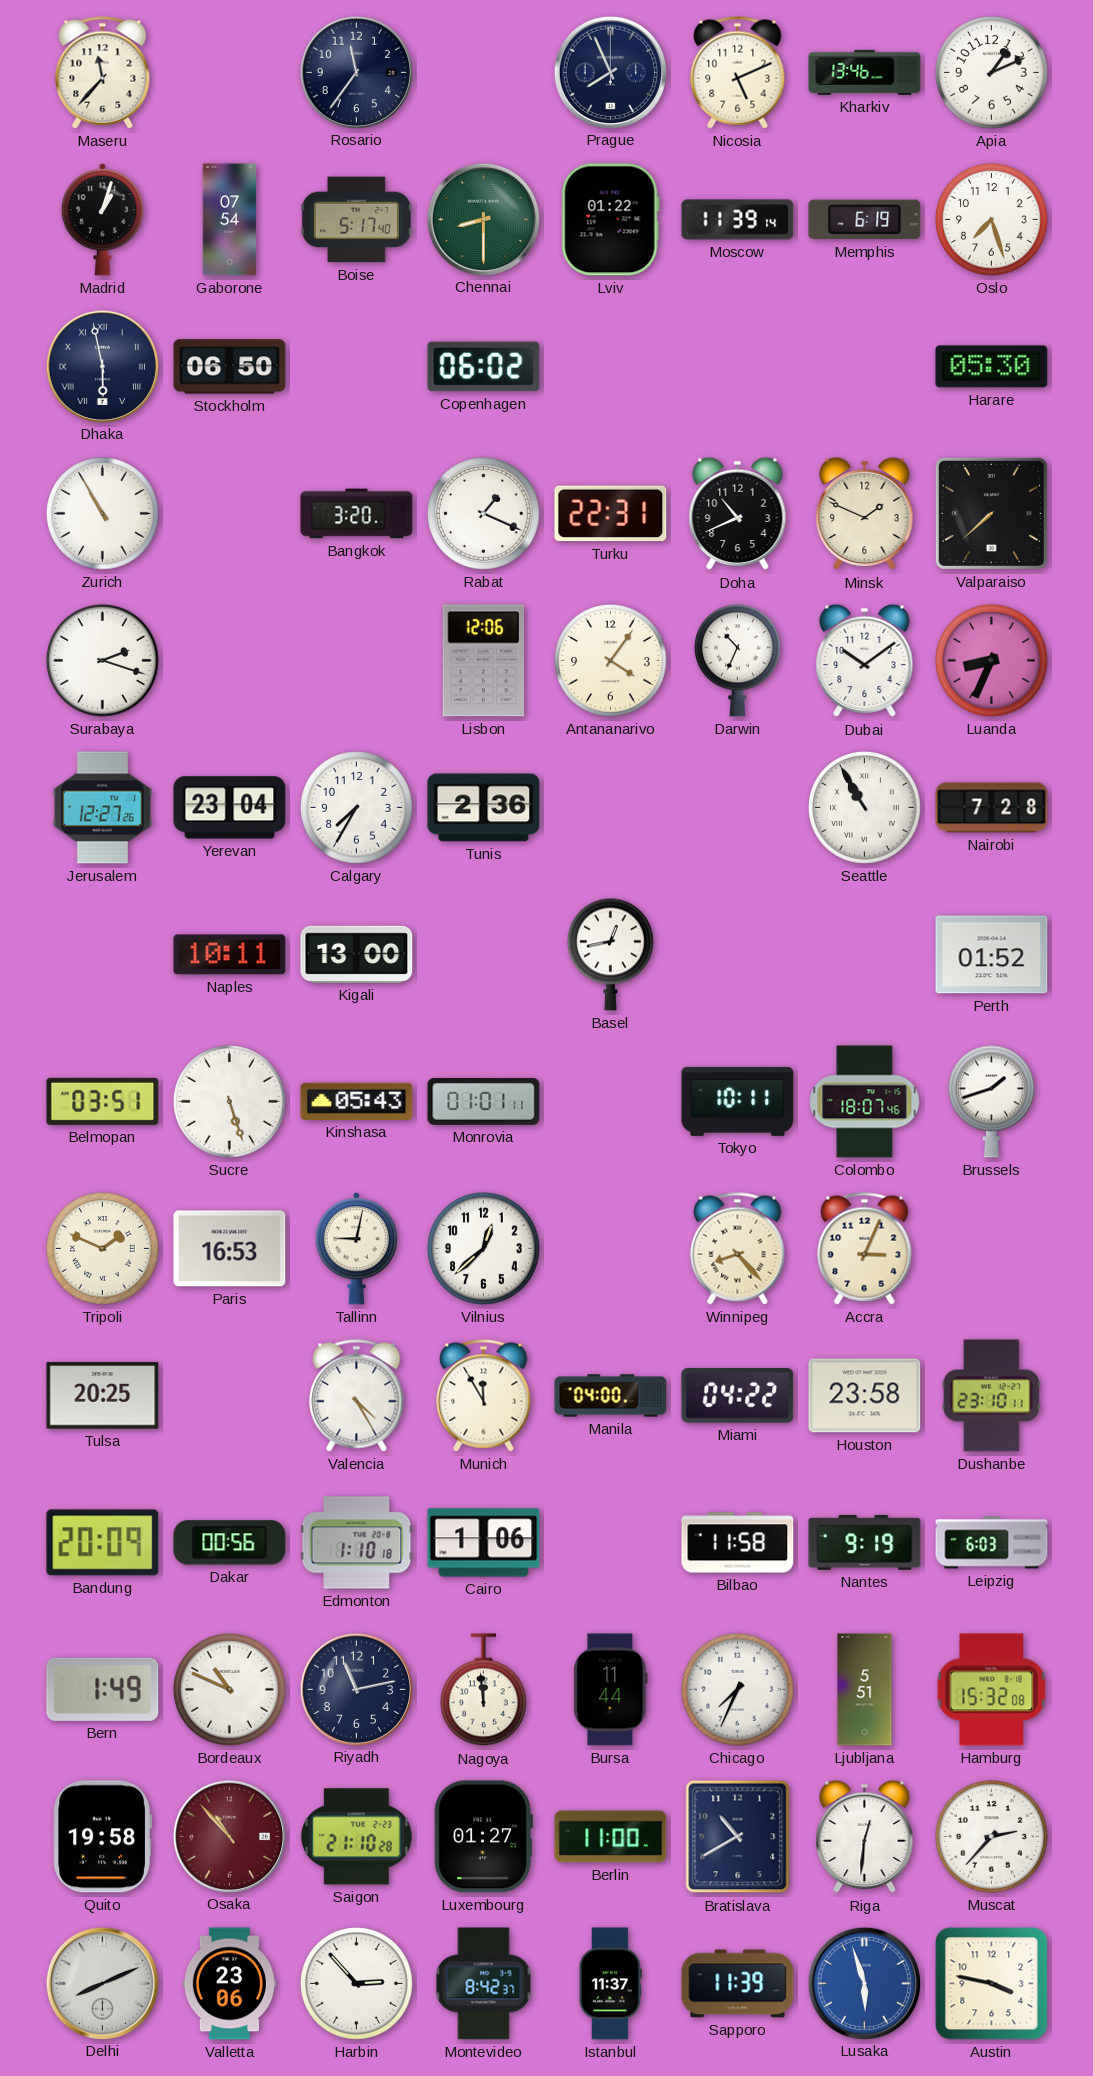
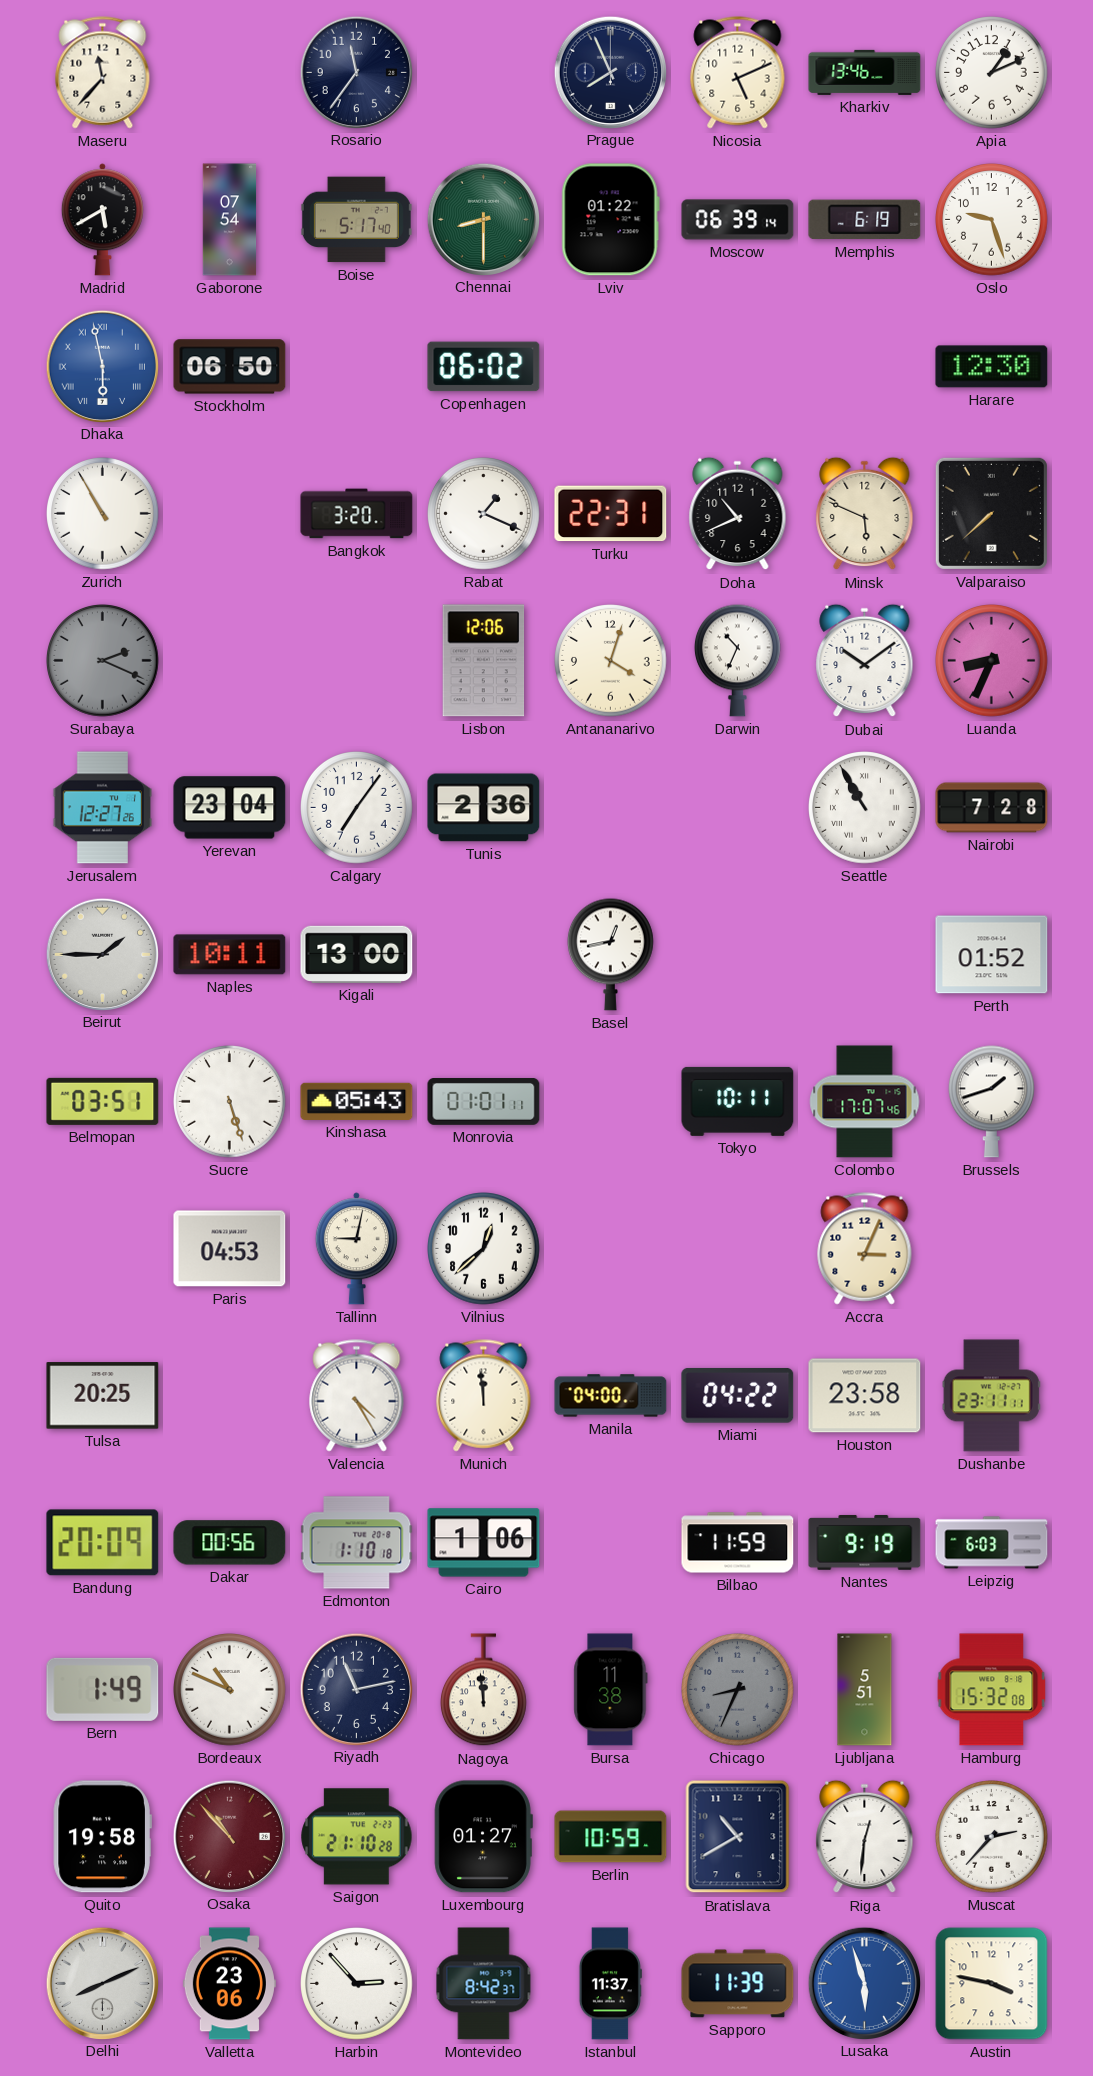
Madrid: 1:03 -> 5:40
Moscow: 11:39 -> 06:39
Oslo: 7:27 -> 9:27
Dhaka dial: navy -> blue
Harare: 05:30 -> 12:30
Minsk: 1:49 -> 5:49
Surabaya: 2:18 -> 2:19
Surabaya dial: white -> grey
Antananarivo: 4:06 -> 4:03
Calgary: 7:35 -> 7:06
Beirut: none -> 1:45
Colombo: 18:07 -> 17:07
Tripoli: 1:49 -> none
Paris: 16:53 -> 04:53
Winnipeg: 8:23 -> none
Munich: 11:55 -> 11:59
Dushanbe: 23:10 -> 23:11
Bilbao: 11:58 -> 11:59
Bursa: 11:44 -> 11:38
Chicago: 7:34 -> 8:34
Chicago dial: white -> grey
Berlin: 11:00 -> 10:59
